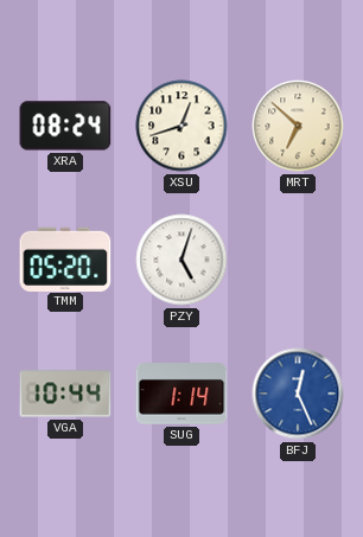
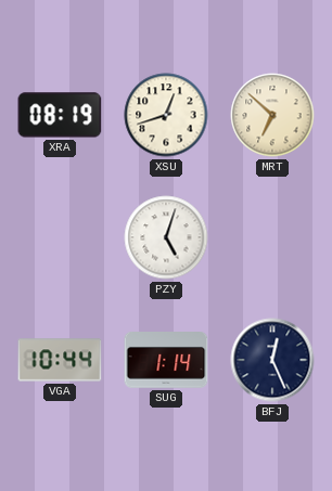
XRA: 08:24 -> 08:19
TMM: 05:20 -> none
BFJ dial: blue -> navy
